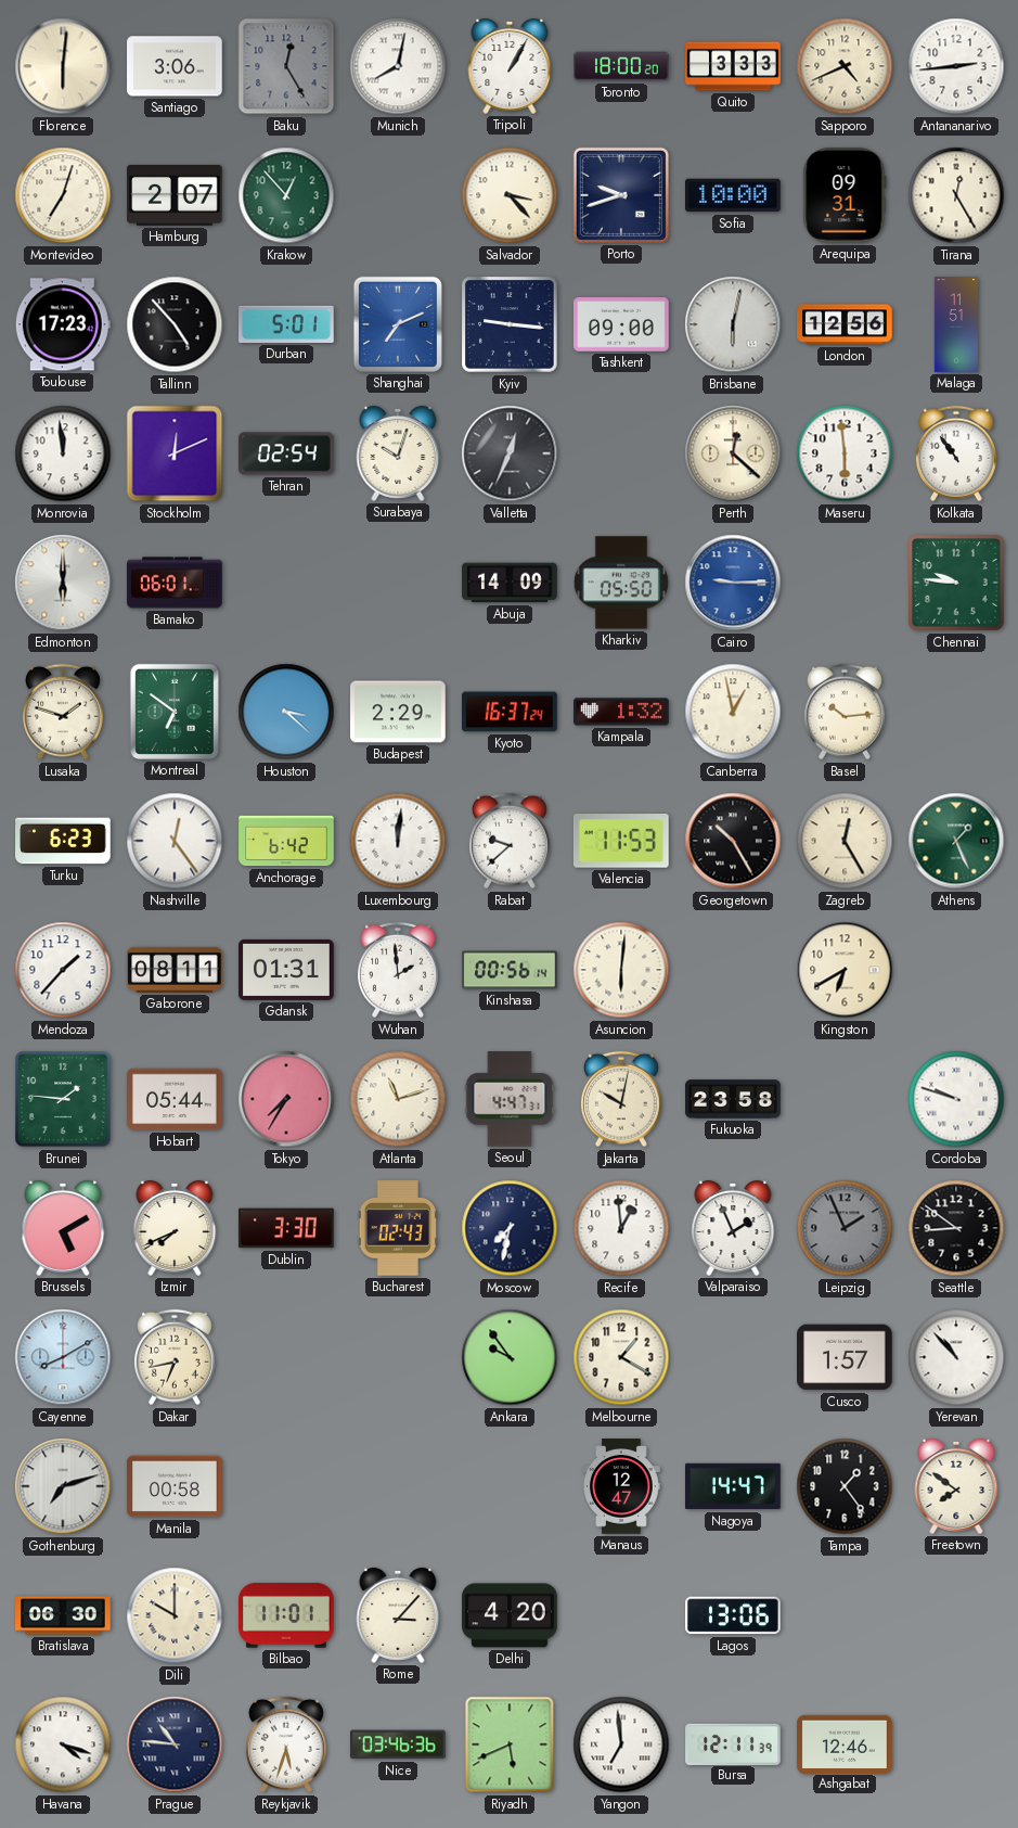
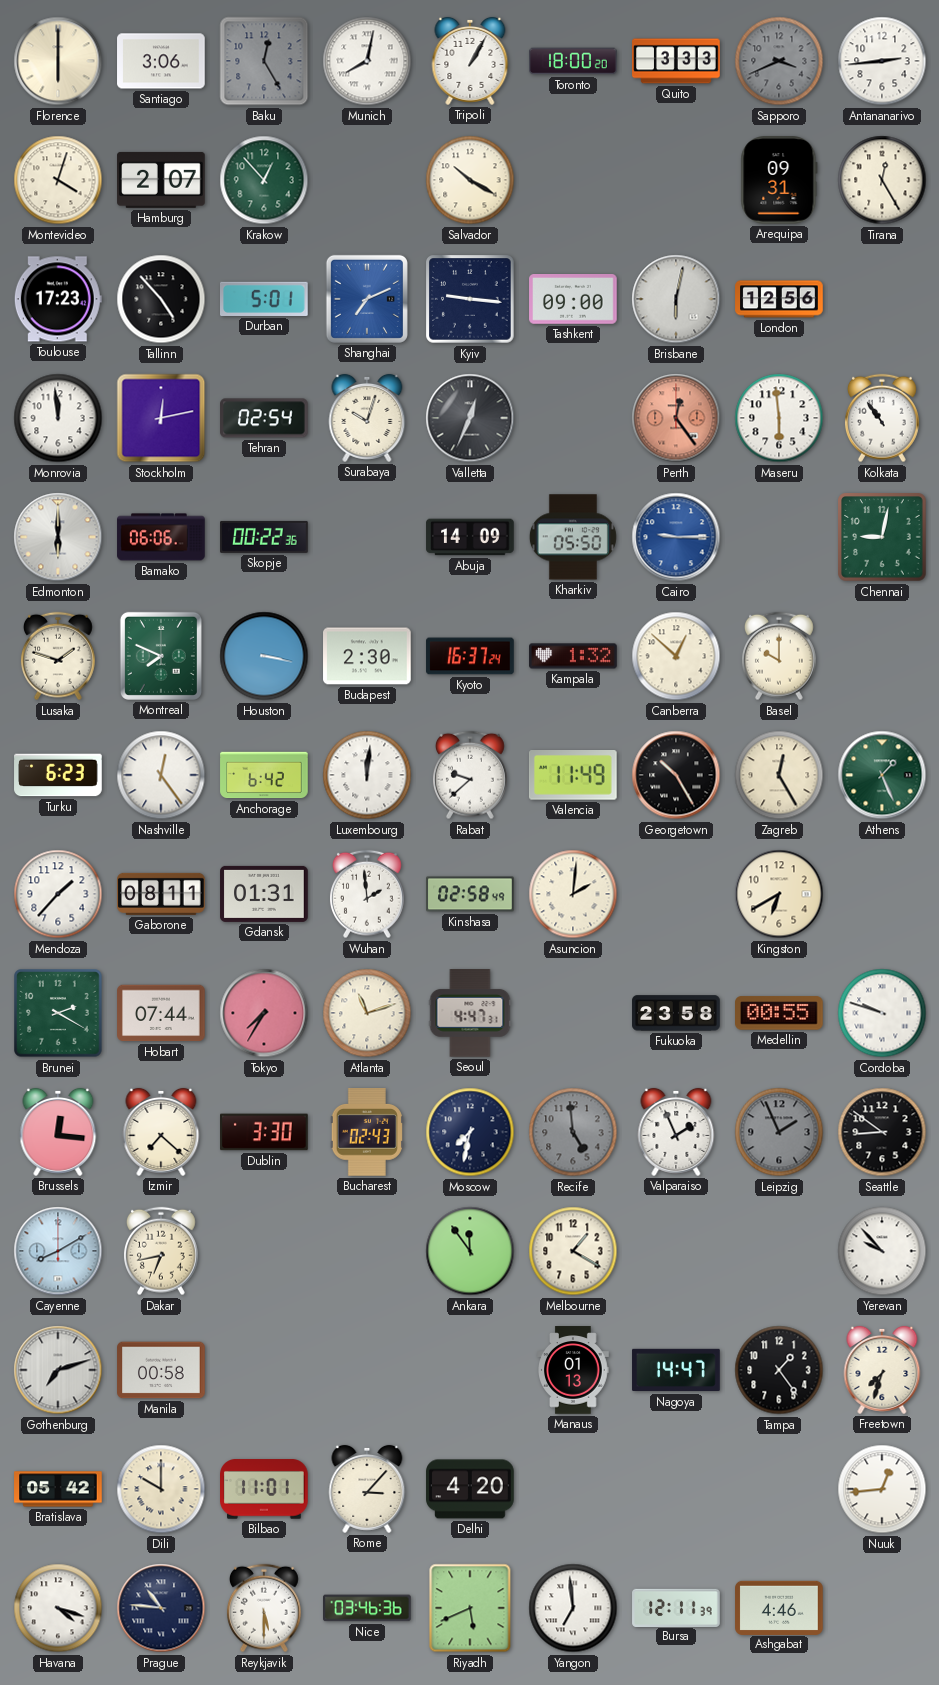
Florence: 6:01 -> 6:00
Sapporo: 4:41 -> 3:41
Sapporo dial: cream -> grey
Montevideo: 7:03 -> 4:03
Salvador: 3:23 -> 10:20
Porto: 9:42 -> none
Sofia: 10:00 -> none
Malaga: 11:51 -> none
Stockholm: 12:11 -> 12:13
Perth: 12:22 -> 12:24
Perth dial: cream -> salmon
Bamako: 06:01 -> 06:06
Skopje: none -> 00:22
Chennai: 9:46 -> 9:02
Montreal: 6:51 -> 7:49
Houston: 3:22 -> 3:17
Budapest: 2:29 -> 2:30
Canberra: 12:58 -> 12:52
Basel: 10:14 -> 10:00
Valencia: 11:53 -> 11:49
Kinshasa: 00:56 -> 02:58
Asuncion: 6:01 -> 2:01
Brunei: 1:46 -> 2:20
Hobart: 05:44 -> 07:44
Jakarta: 10:02 -> none
Medellin: none -> 00:55
Brussels: 5:10 -> 12:16
Izmir: 7:41 -> 7:22
Recife: 12:59 -> 4:59
Recife dial: white -> grey
Ankara: 9:54 -> 11:54
Cusco: 1:57 -> none
Yerevan: 10:53 -> 9:53
Manaus: 12:47 -> 01:13
Freetown: 7:51 -> 7:33
Bratislava: 06:30 -> 05:42
Lagos: 13:06 -> none
Nuuk: none -> 12:44
Reykjavik: 5:33 -> 5:30
Ashgabat: 12:46 -> 4:46
